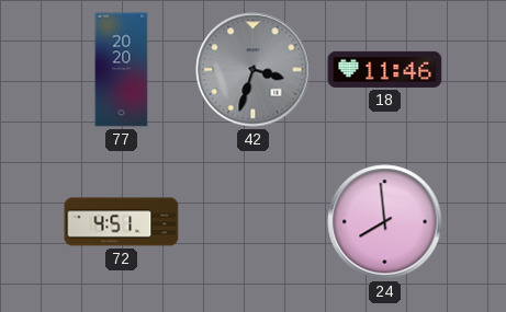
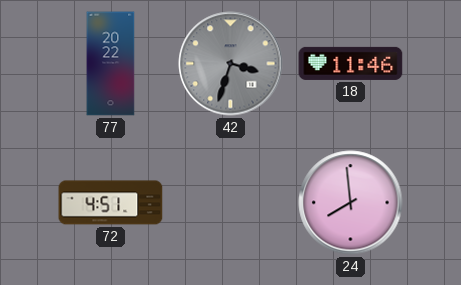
77: 20:20 -> 20:22
